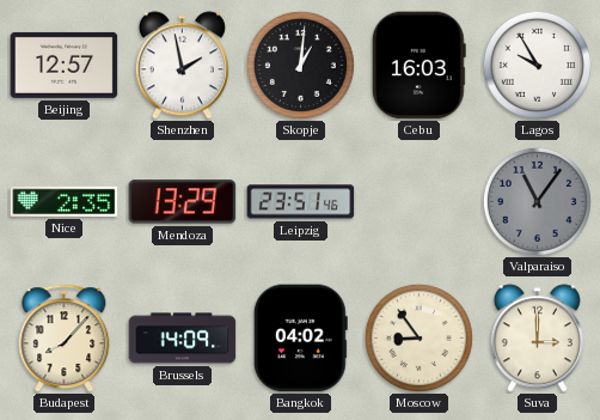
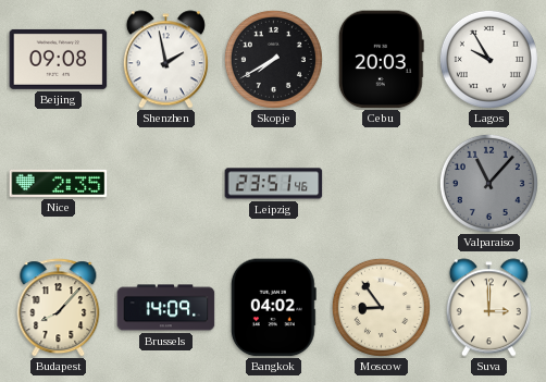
Beijing: 12:57 -> 09:08
Skopje: 1:01 -> 7:40
Cebu: 16:03 -> 20:03
Mendoza: 13:29 -> none
Valparaiso: 11:06 -> 11:07
